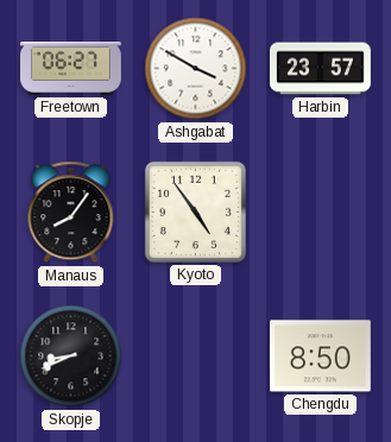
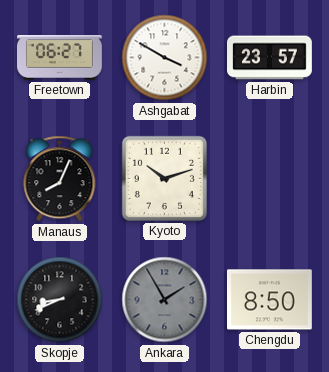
Manaus: 8:06 -> 8:04
Kyoto: 4:54 -> 10:12
Ankara: none -> 1:55
